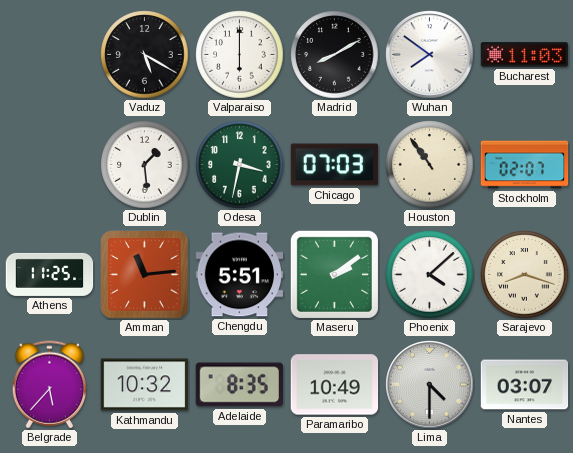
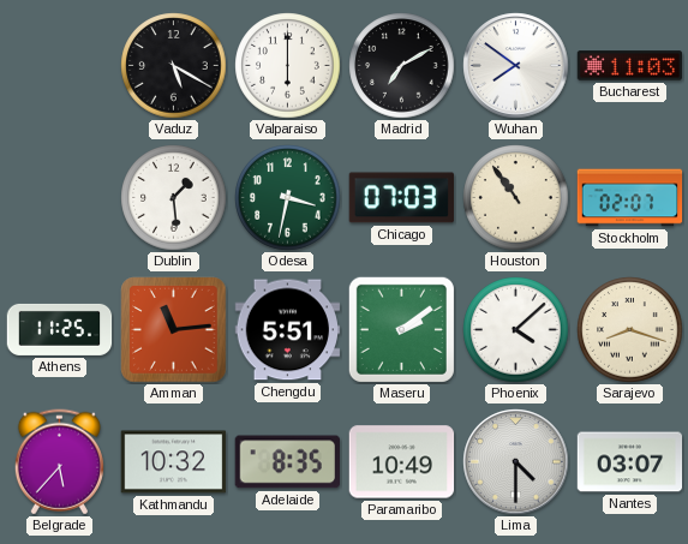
Madrid: 8:10 -> 7:10
